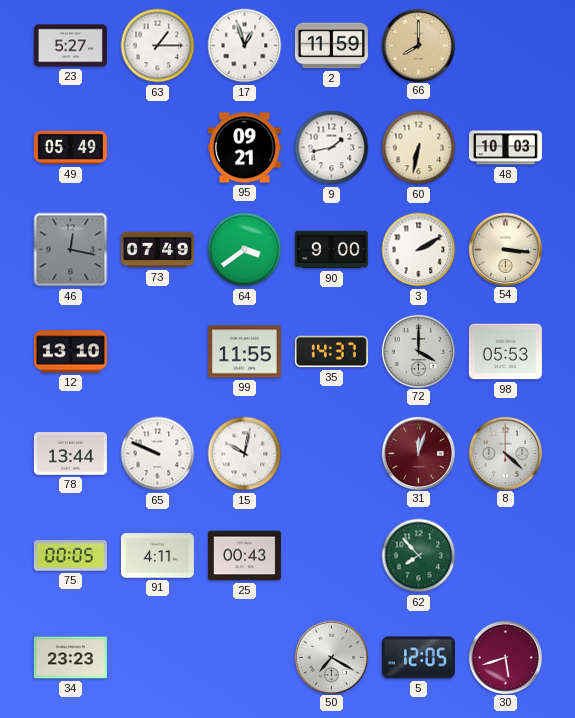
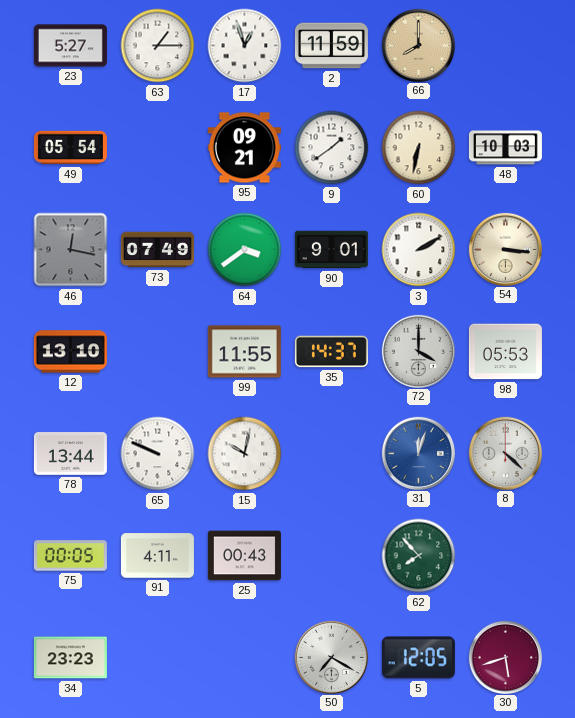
49: 05:49 -> 05:54
9: 1:43 -> 1:39
90: 9:00 -> 9:01
31 dial: burgundy -> blue
